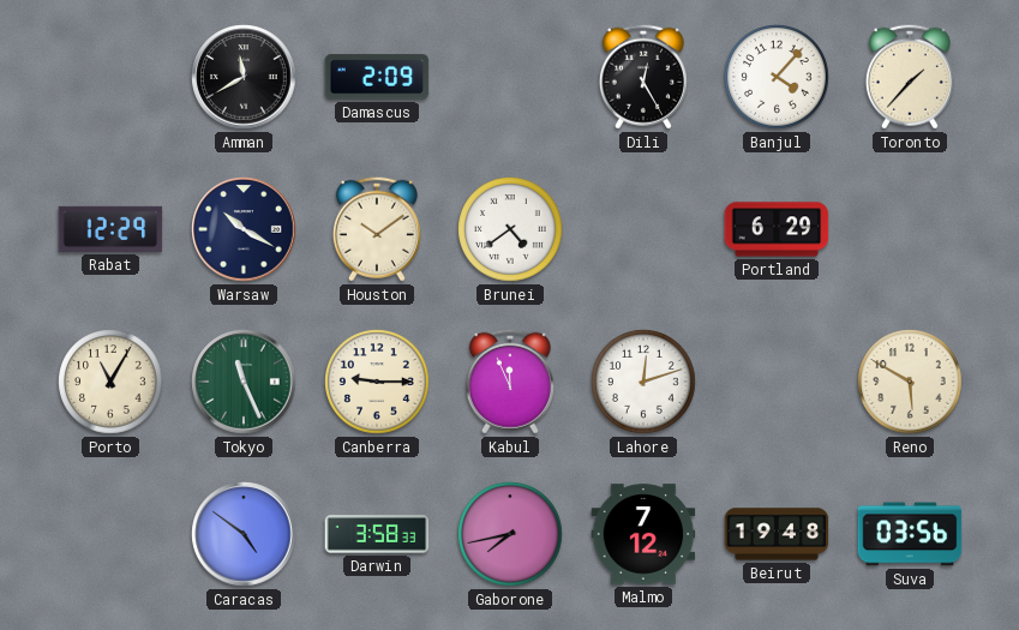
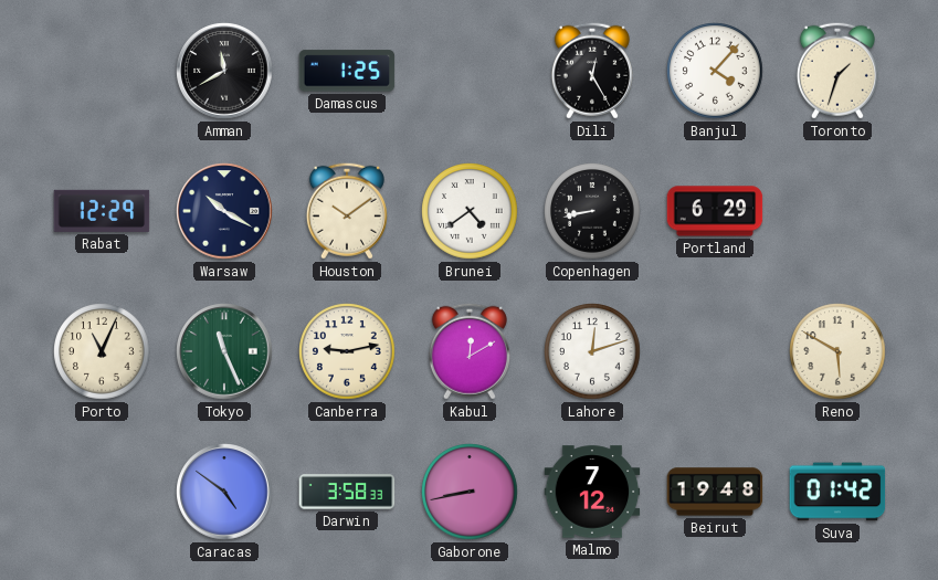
Damascus: 2:09 -> 1:25
Toronto: 1:37 -> 1:33
Copenhagen: none -> 8:43
Porto: 11:05 -> 11:04
Canberra: 9:15 -> 9:13
Kabul: 11:56 -> 12:10
Gaborone: 7:43 -> 8:43
Suva: 03:56 -> 01:42
